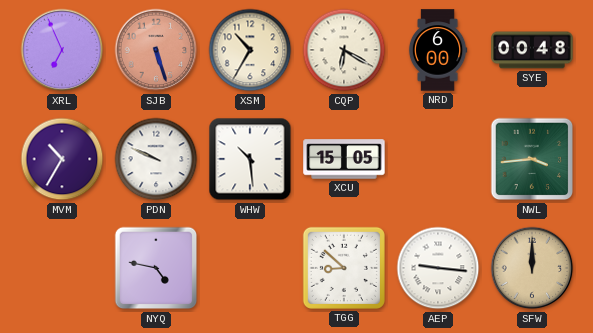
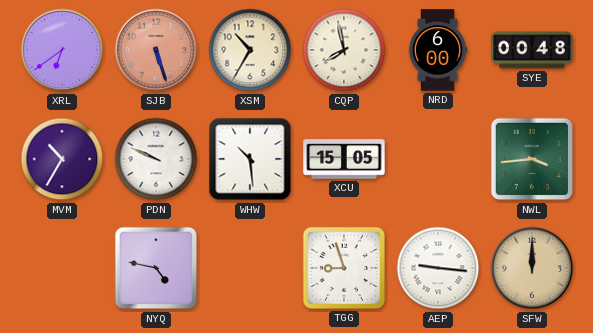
XRL: 6:56 -> 6:39
CQP: 6:20 -> 7:58
TGG: 8:52 -> 8:57
